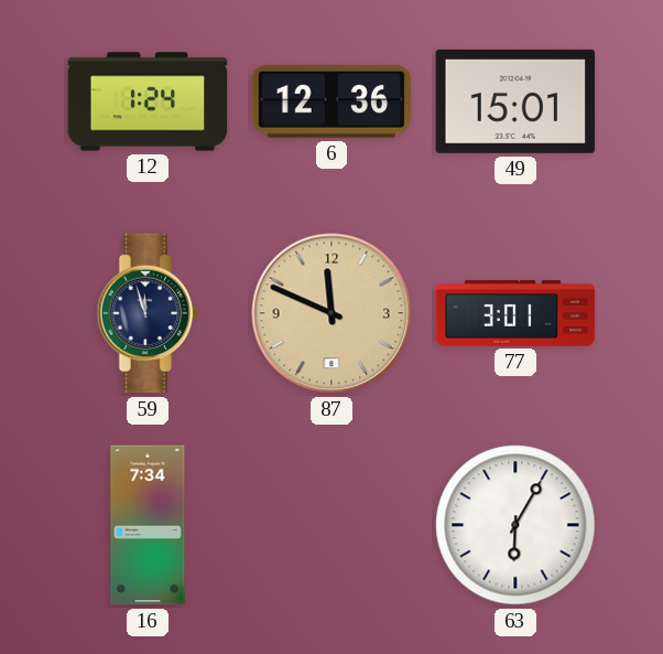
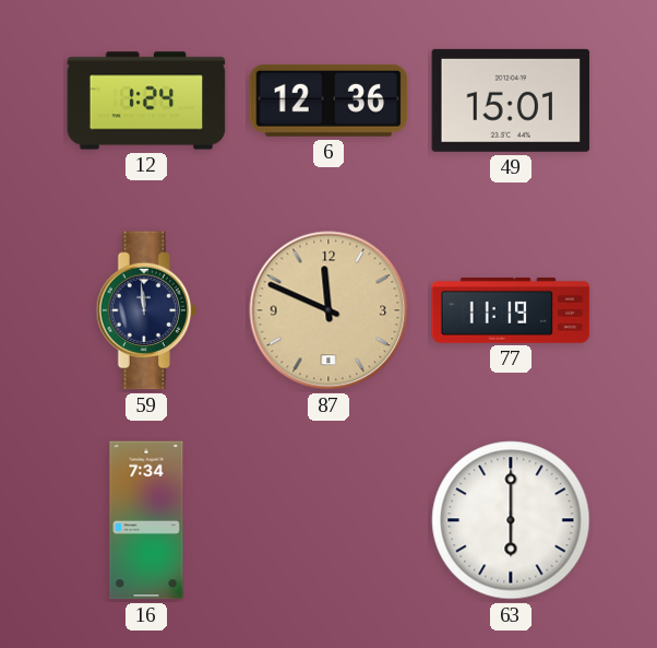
59: 11:57 -> 11:59
77: 3:01 -> 11:19
63: 6:05 -> 6:00
